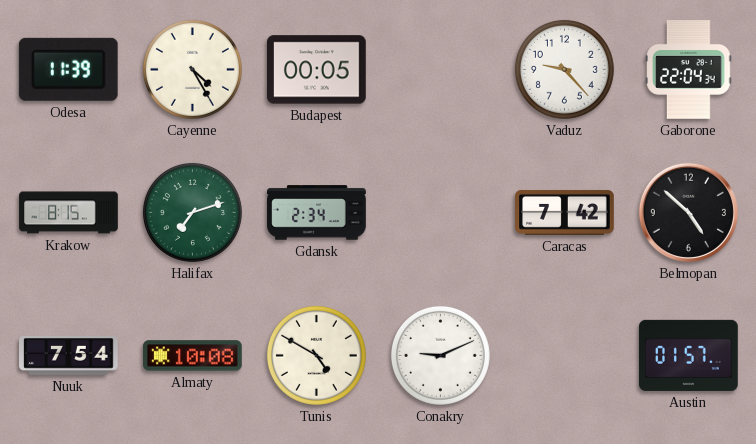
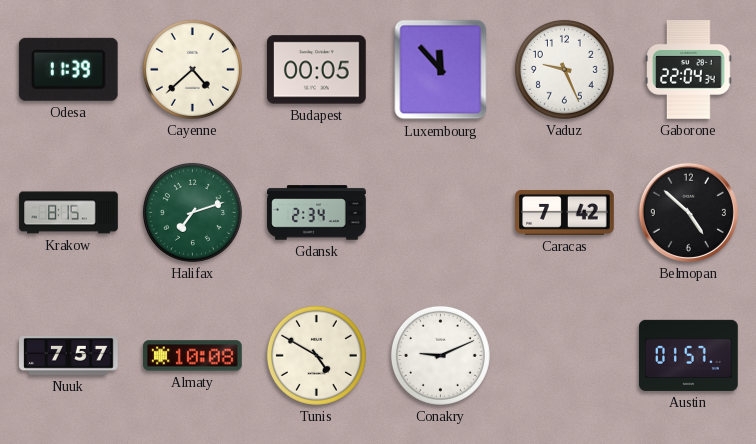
Cayenne: 4:25 -> 4:38
Luxembourg: none -> 11:53
Vaduz: 9:23 -> 9:26
Nuuk: 7:54 -> 7:57
